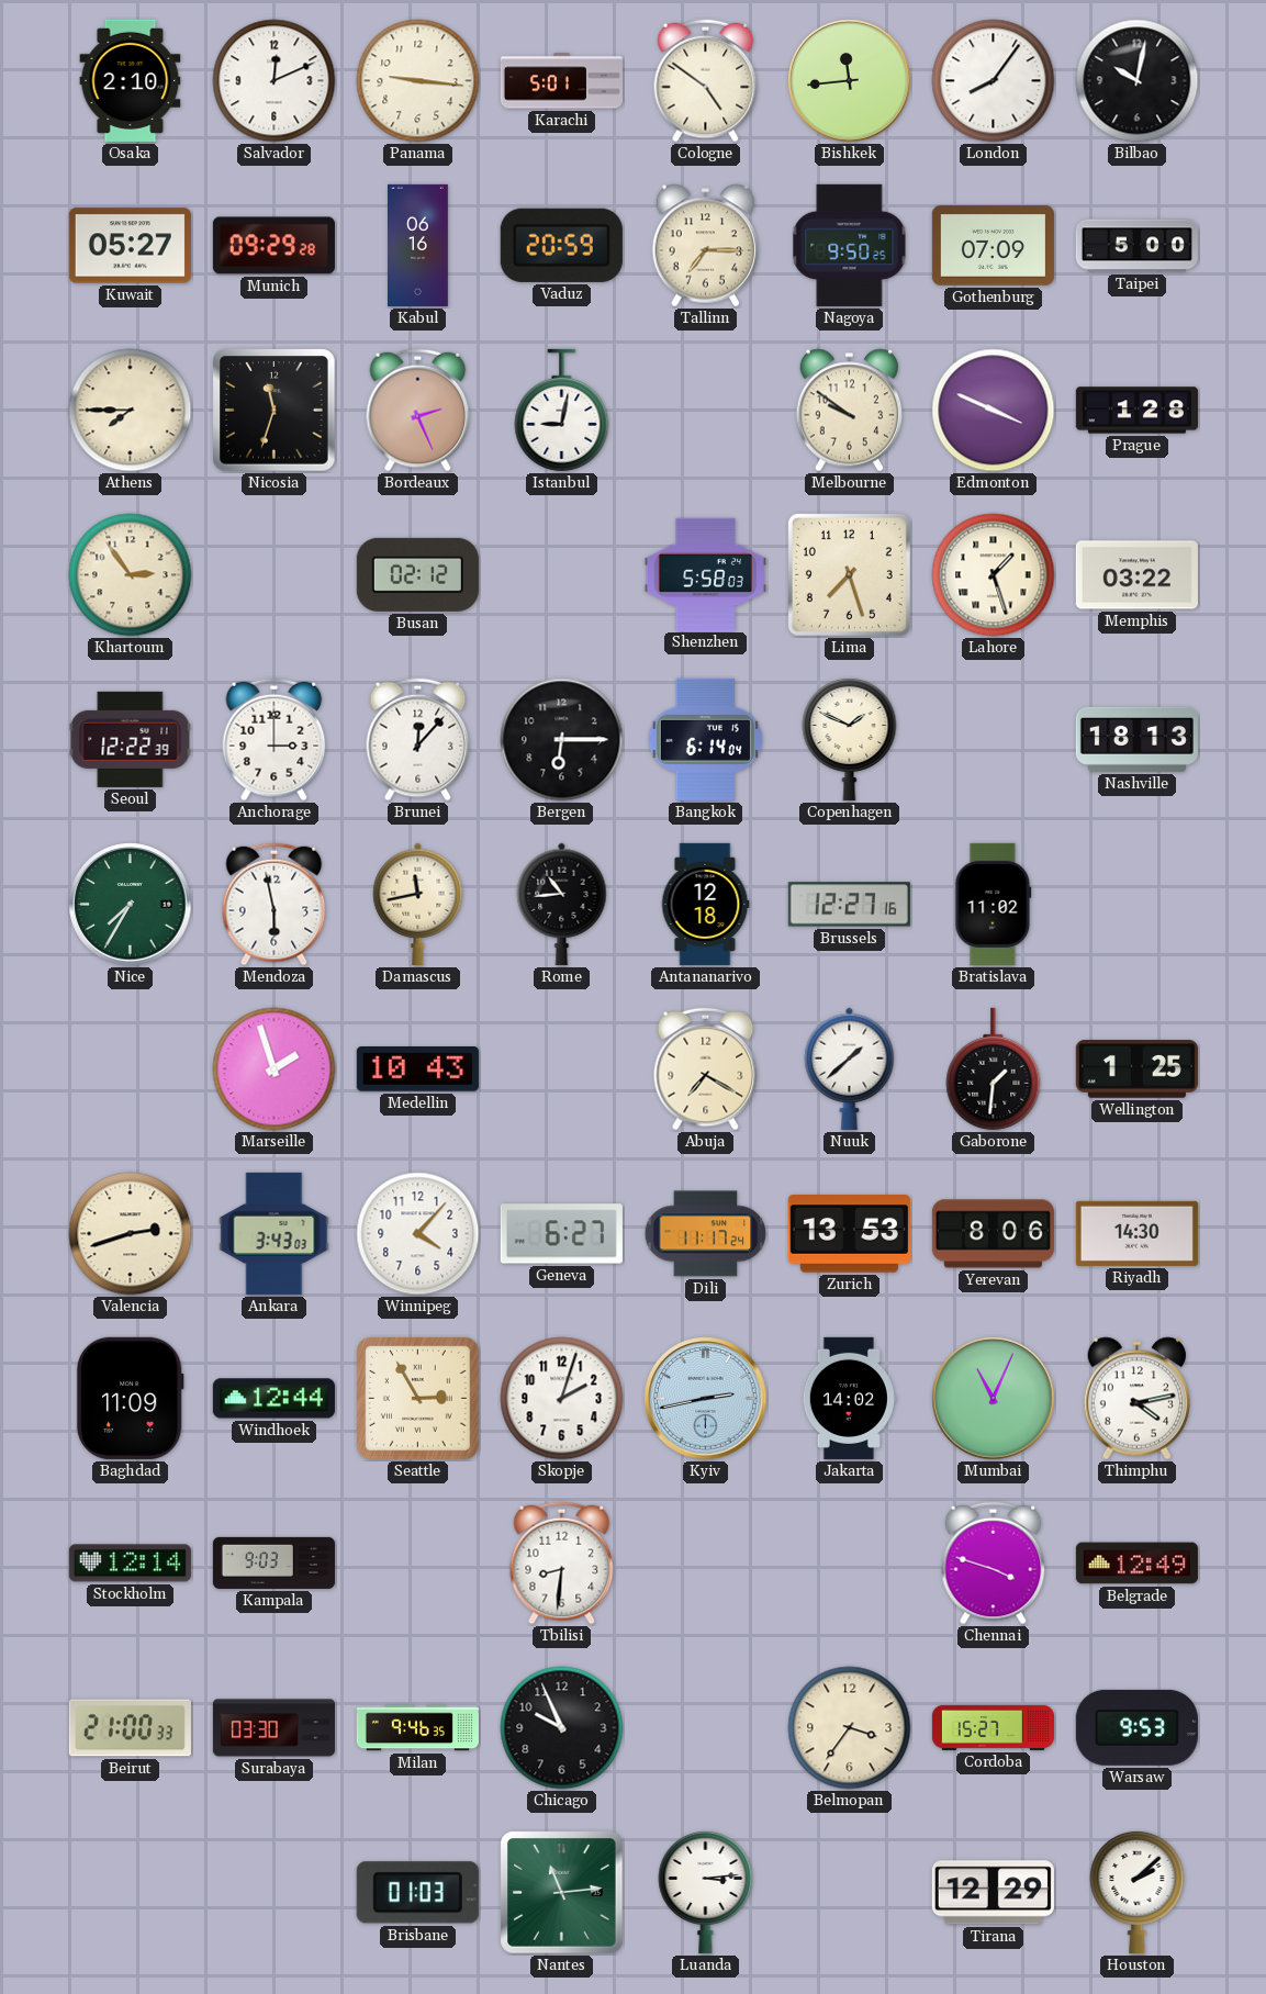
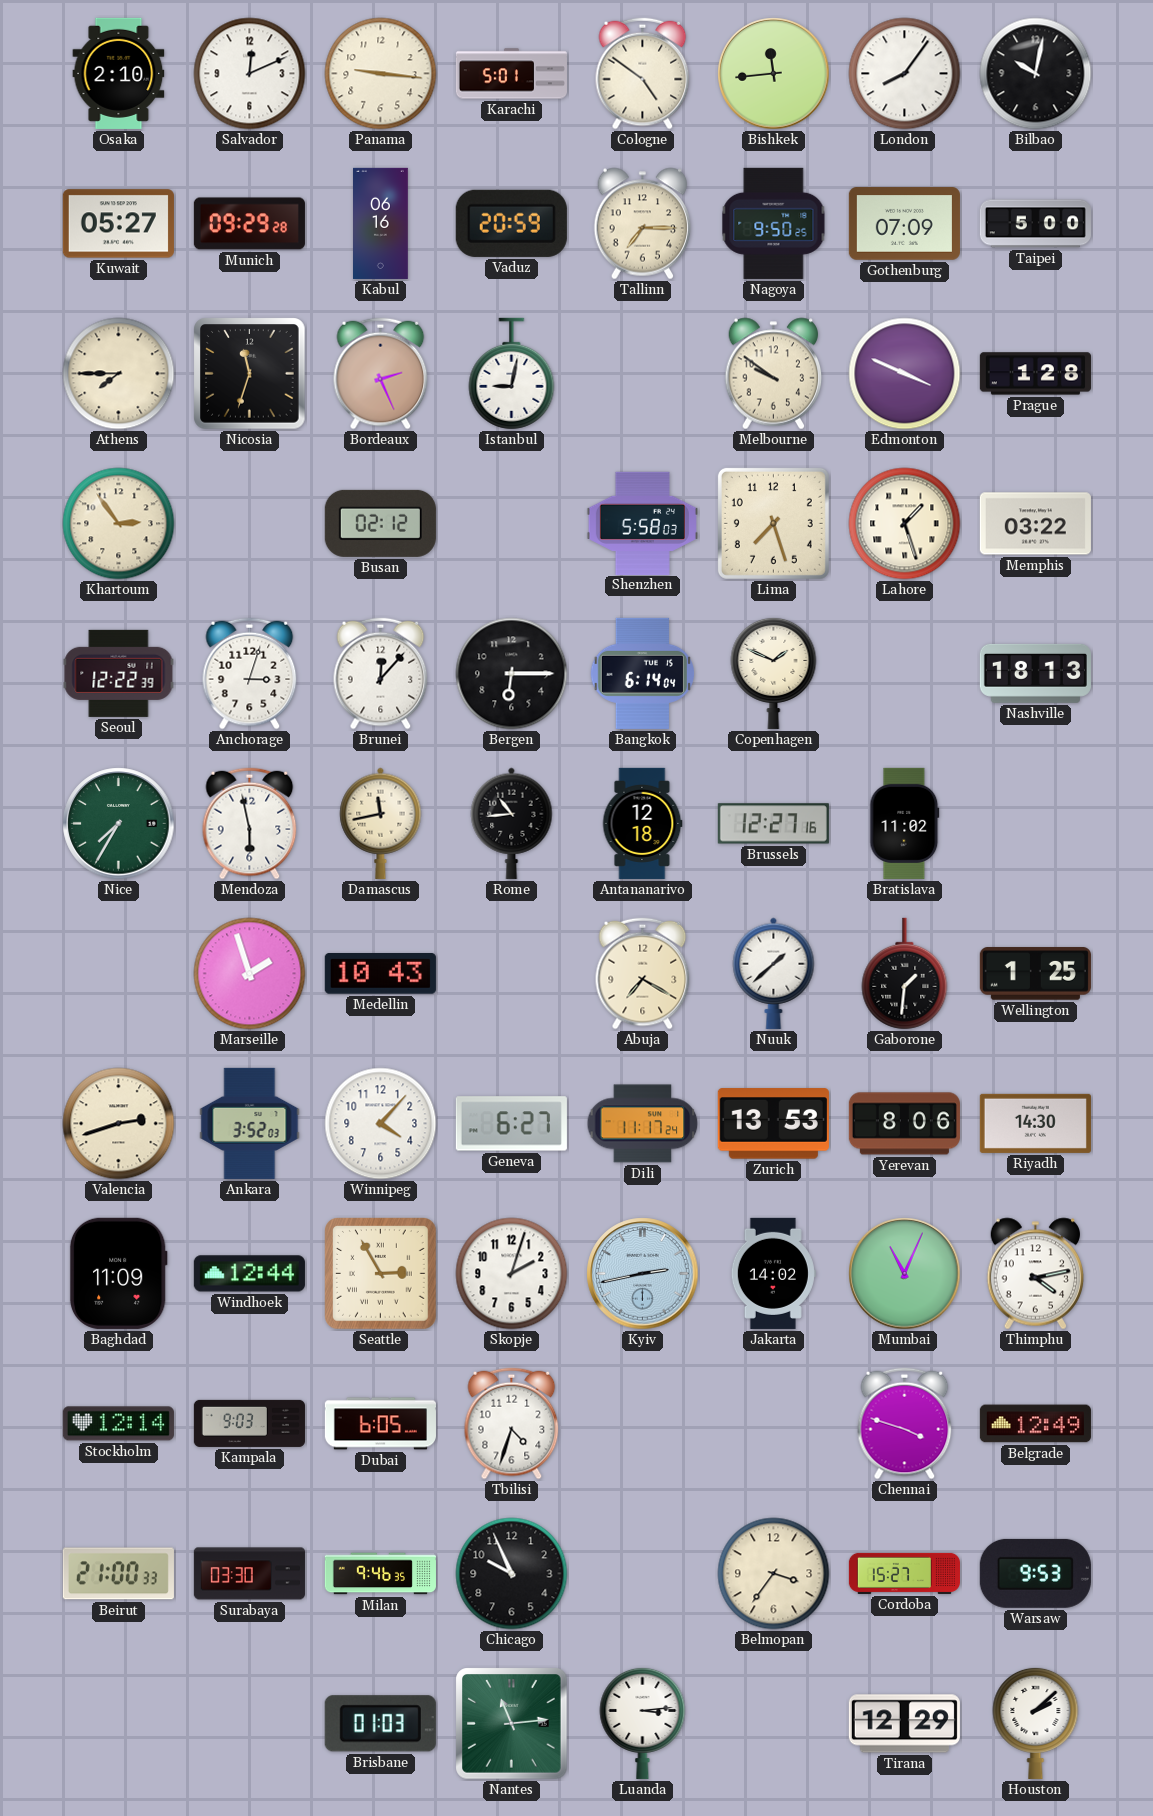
Anchorage: 3:00 -> 3:03
Ankara: 3:43 -> 3:52
Dubai: none -> 6:05
Tbilisi: 8:31 -> 4:33
